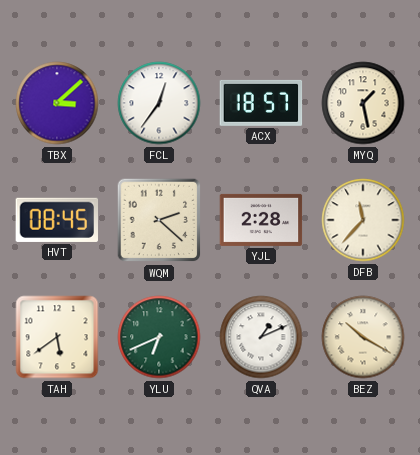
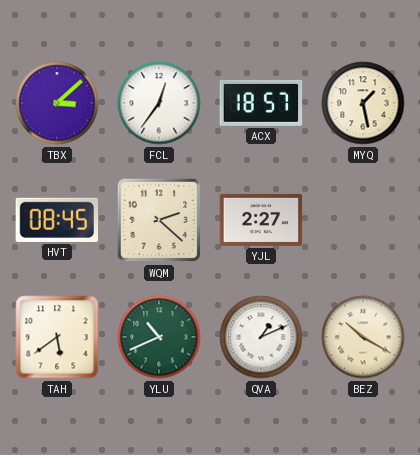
YJL: 2:28 -> 2:27
DFB: 11:37 -> none
YLU: 6:41 -> 10:41
